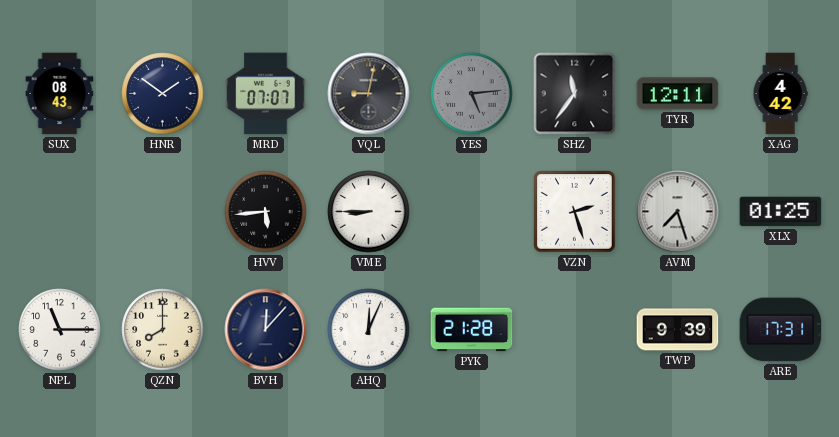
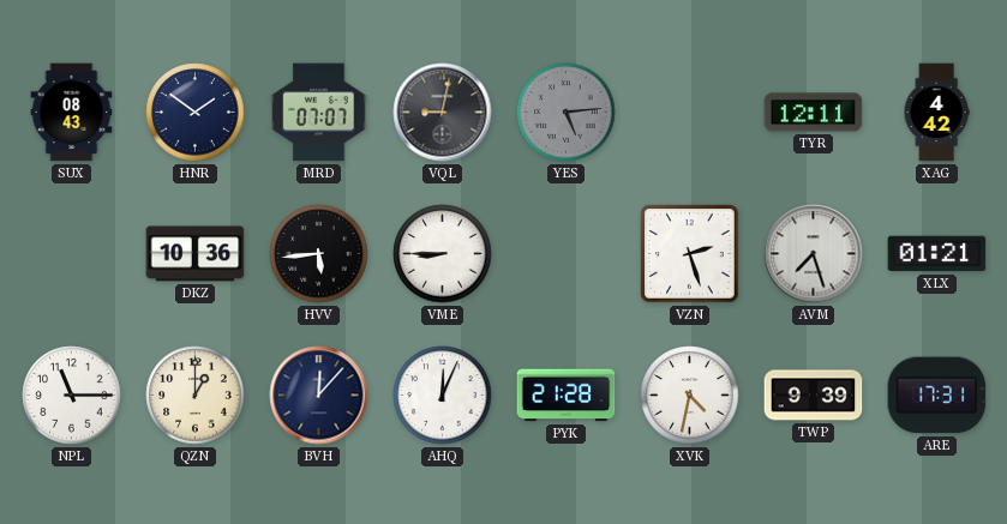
SHZ: 11:36 -> none
DKZ: none -> 10:36
XLX: 01:25 -> 01:21
QZN: 8:00 -> 1:00
XVK: none -> 4:32
